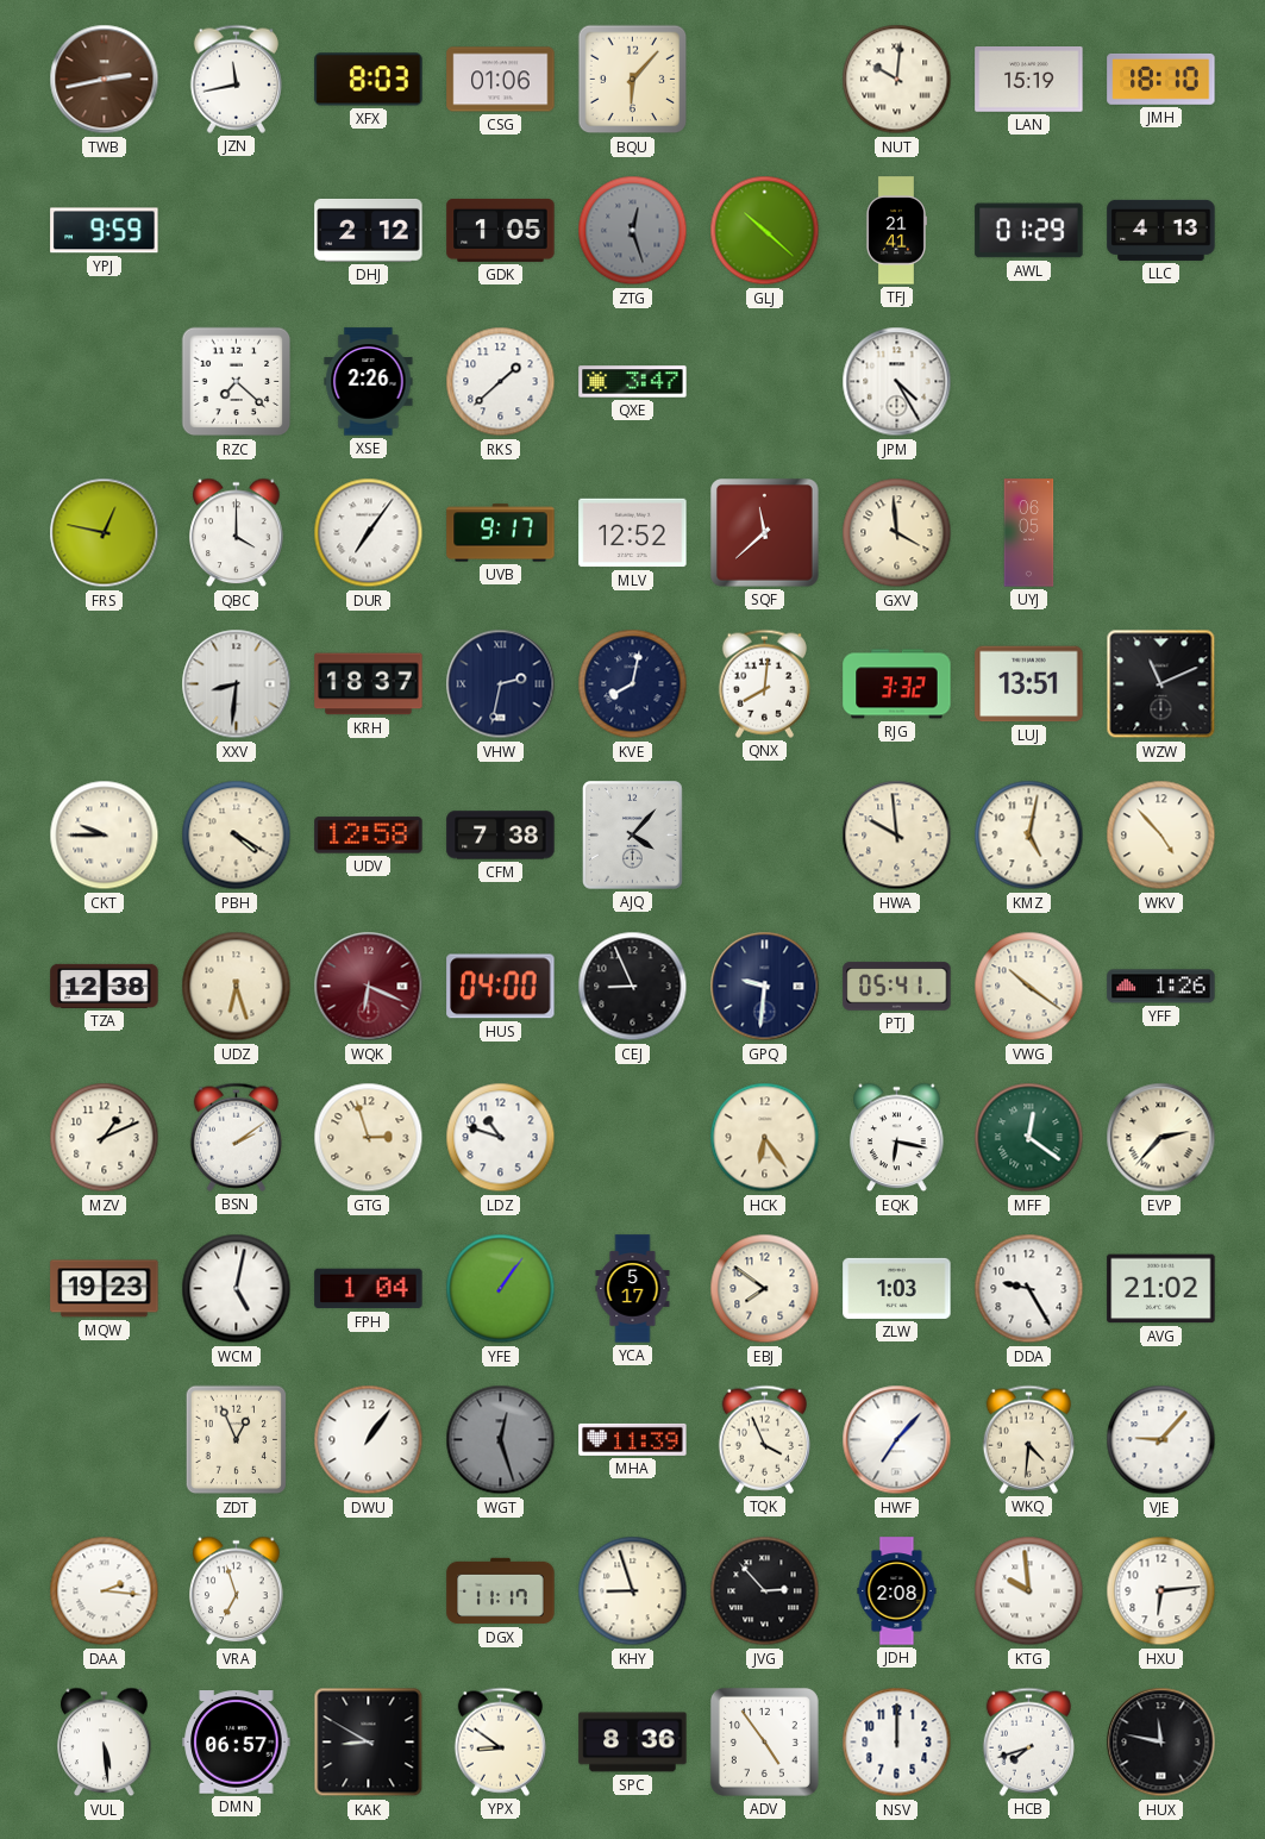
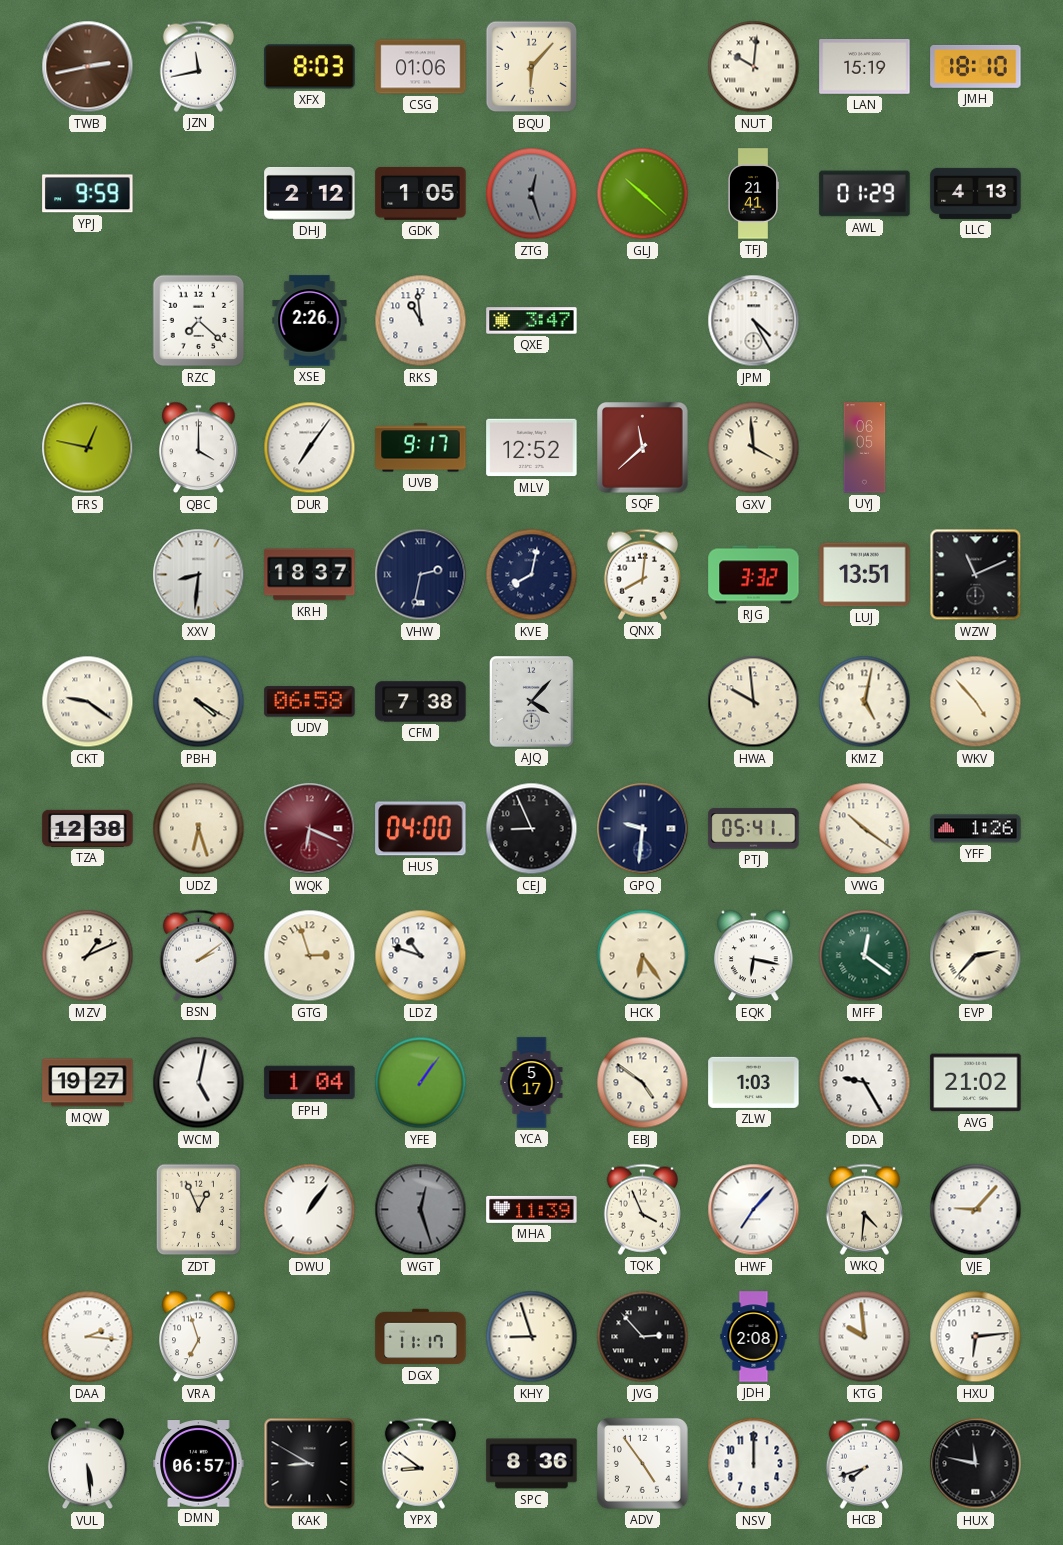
RKS: 1:38 -> 10:59
CKT: 9:45 -> 9:21
UDV: 12:58 -> 06:58
MQW: 19:23 -> 19:27
EBJ: 7:51 -> 4:51
